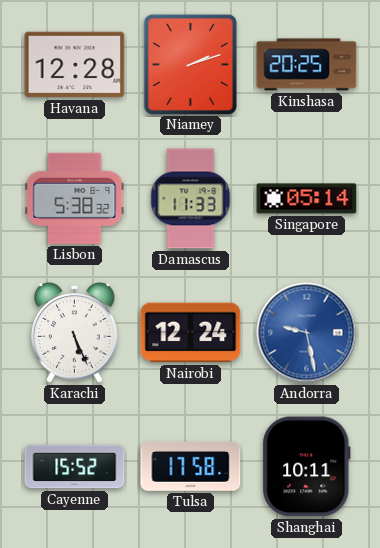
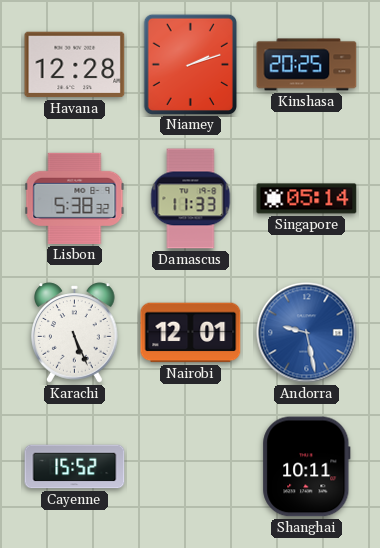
Nairobi: 12:24 -> 12:01
Tulsa: 17:58 -> none
